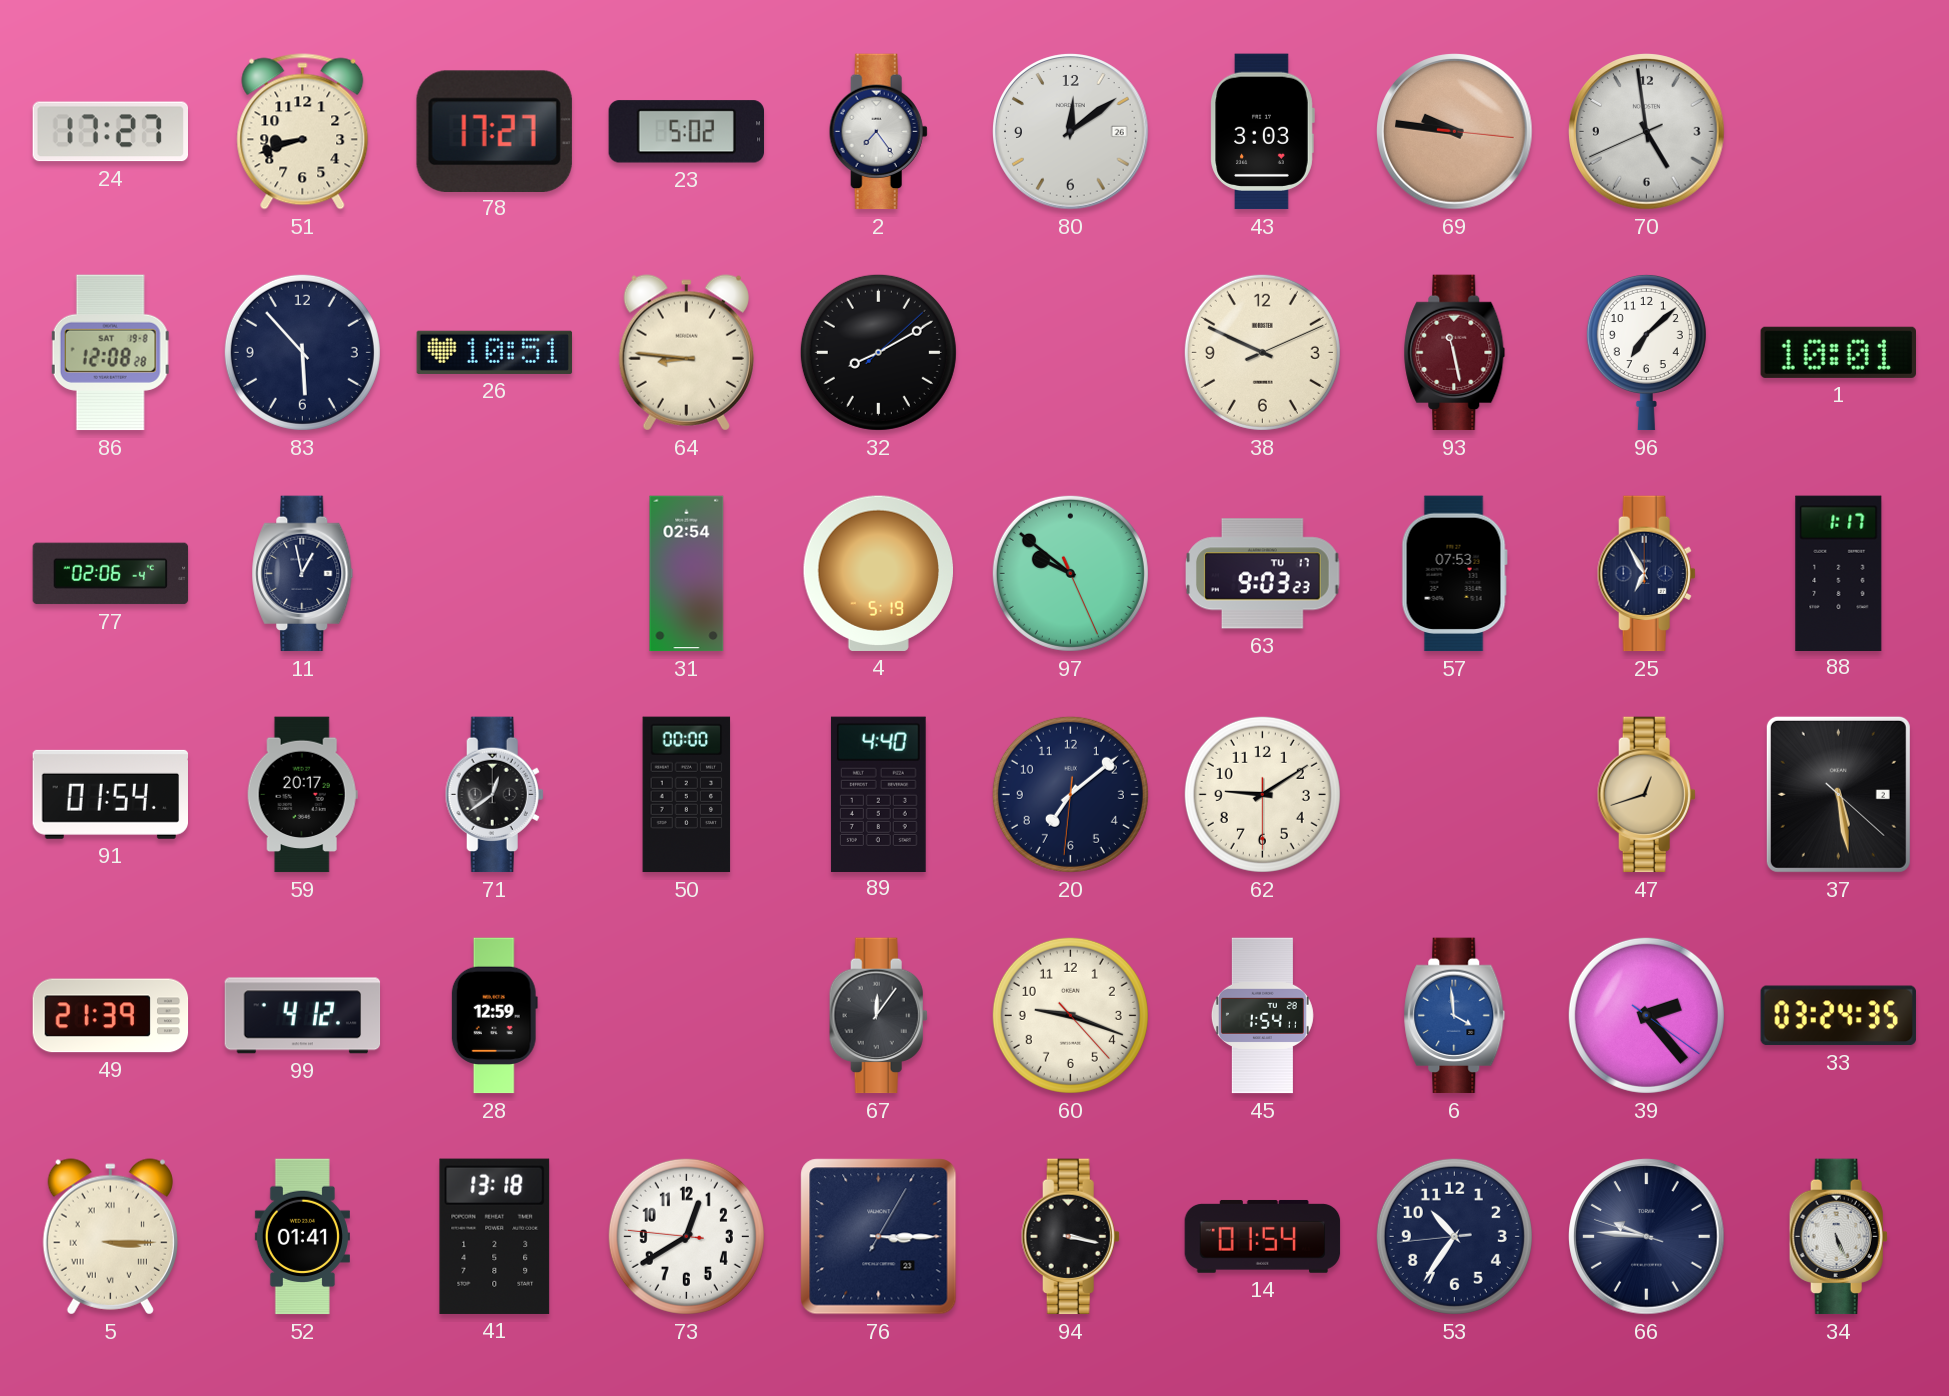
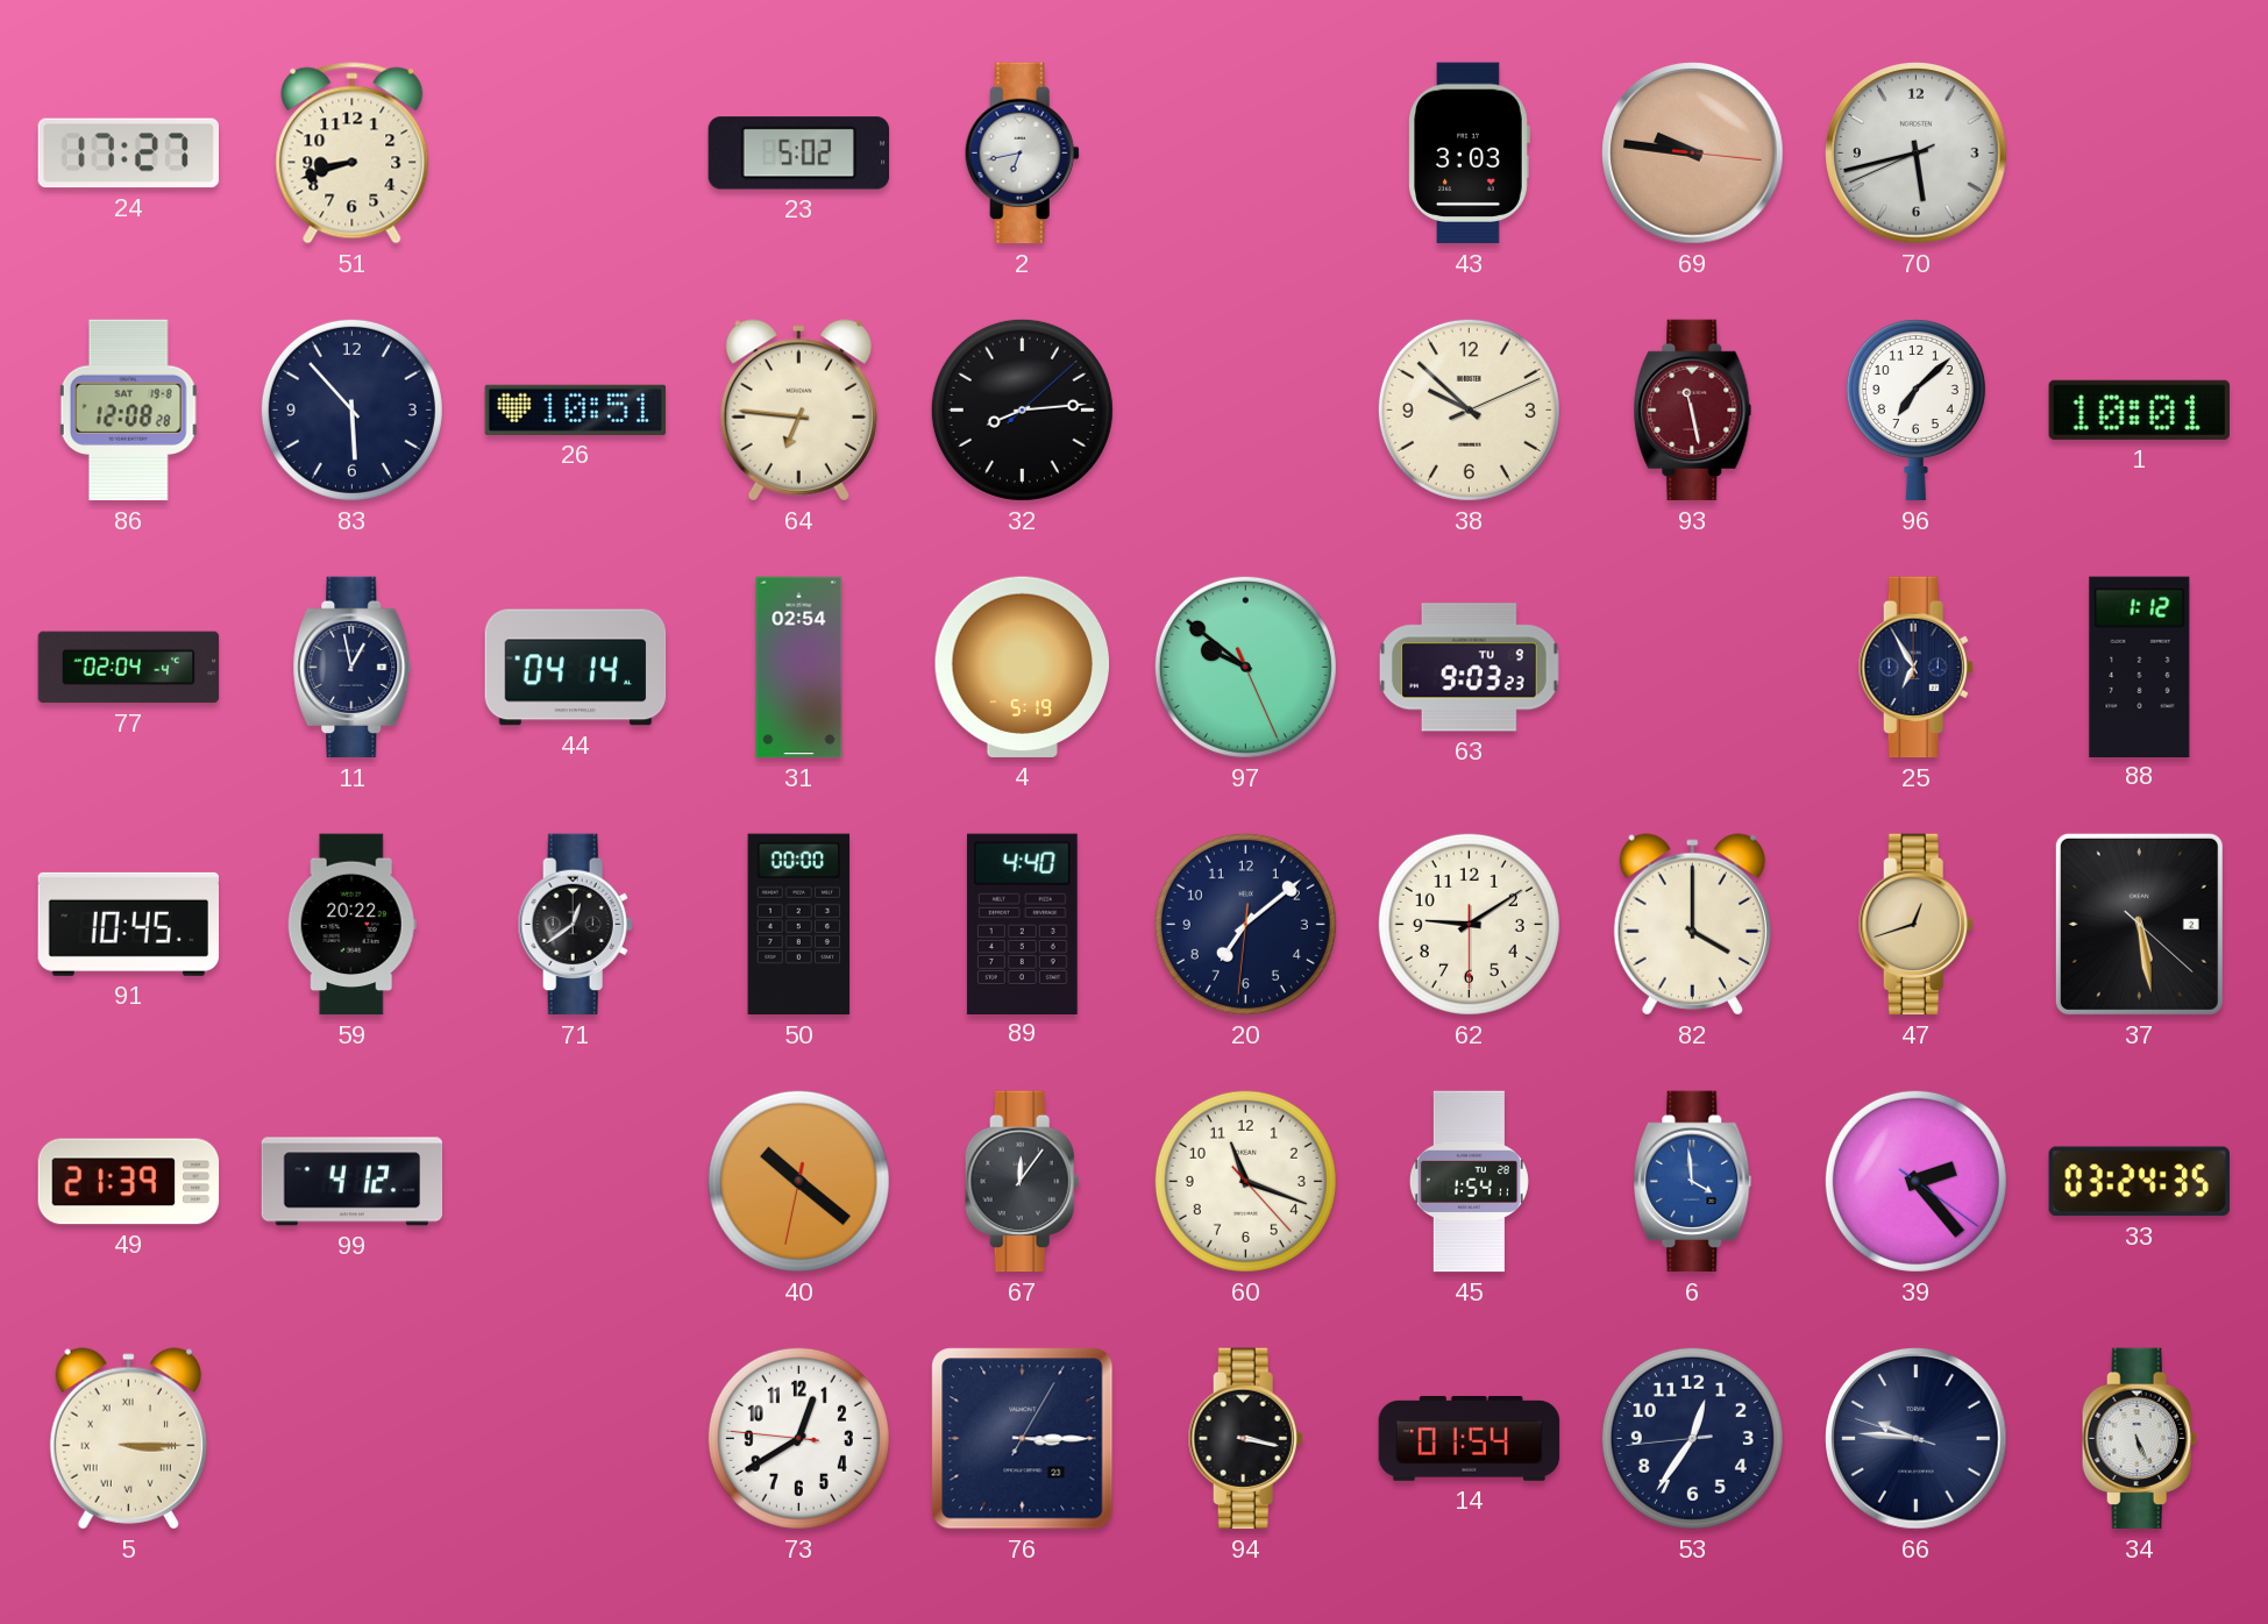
78: 17:27 -> none
2: 7:24 -> 6:43
80: 12:09 -> none
70: 4:58 -> 5:42
64: 8:46 -> 6:46
32: 8:10 -> 8:14
38: 9:49 -> 9:52
77: 02:06 -> 02:04
44: none -> 04:14
63 date: TU 17 -> TU 9
57: 07:53 -> none
88: 1:17 -> 1:12
91: 01:54 -> 10:45
59: 20:17 -> 20:22
82: none -> 4:00
28: 12:59 -> none
40: none -> 10:21
60: 9:18 -> 11:18
52: 01:41 -> none
41: 13:18 -> none
53: 10:35 -> 12:35
